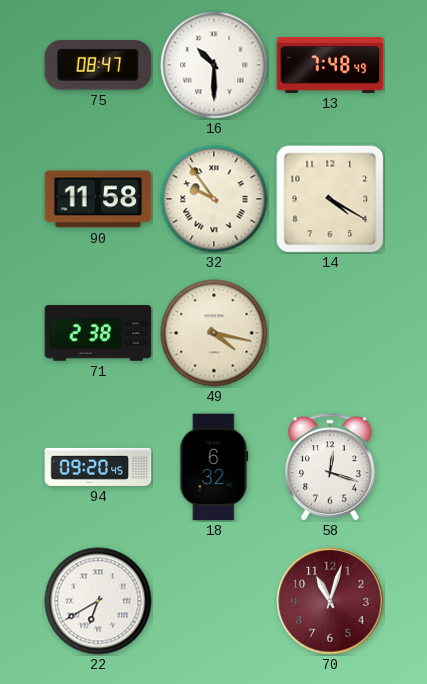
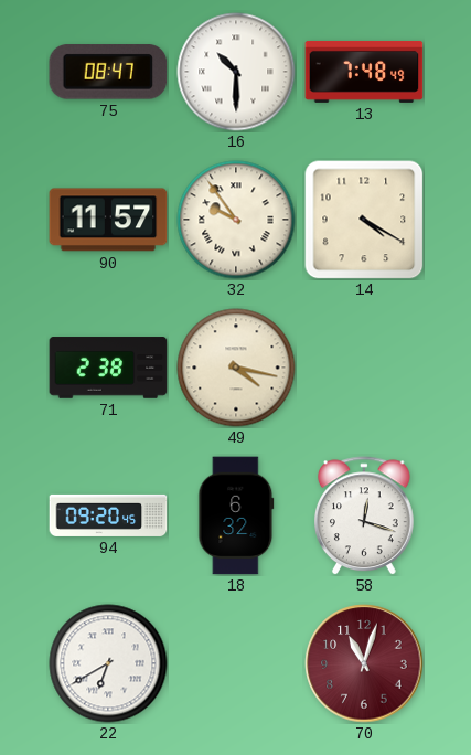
90: 11:58 -> 11:57
